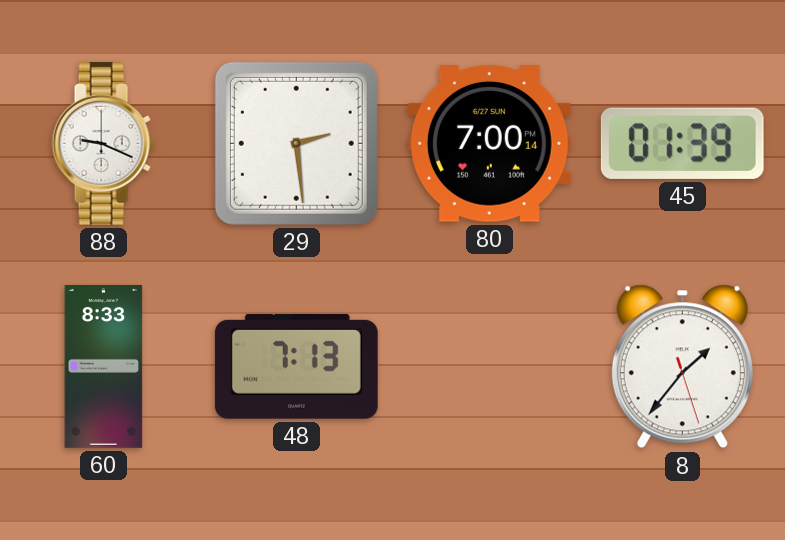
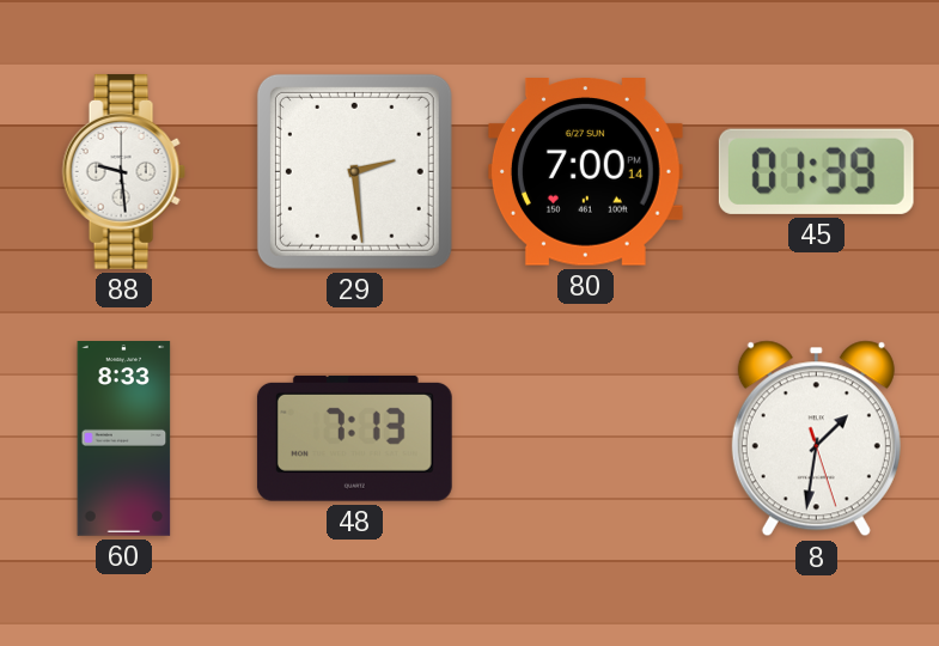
88: 9:19 -> 9:29
8: 1:36 -> 1:31
